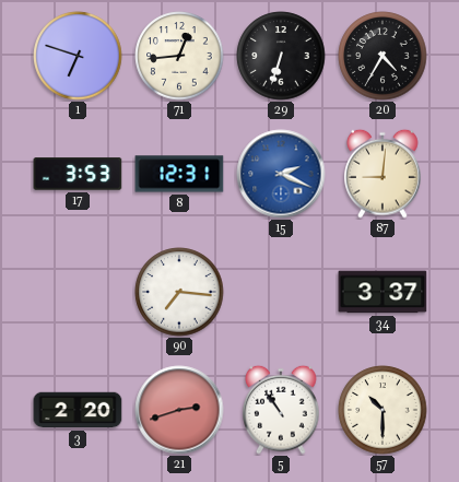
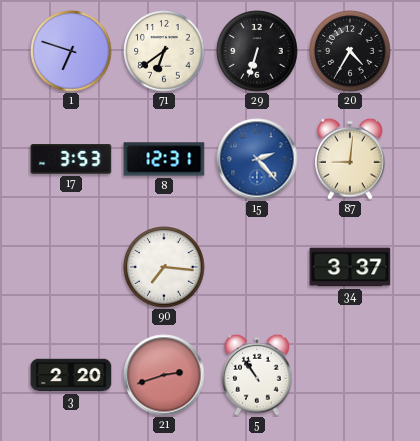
71: 12:44 -> 6:39
15: 2:19 -> 2:23
57: 10:30 -> none
